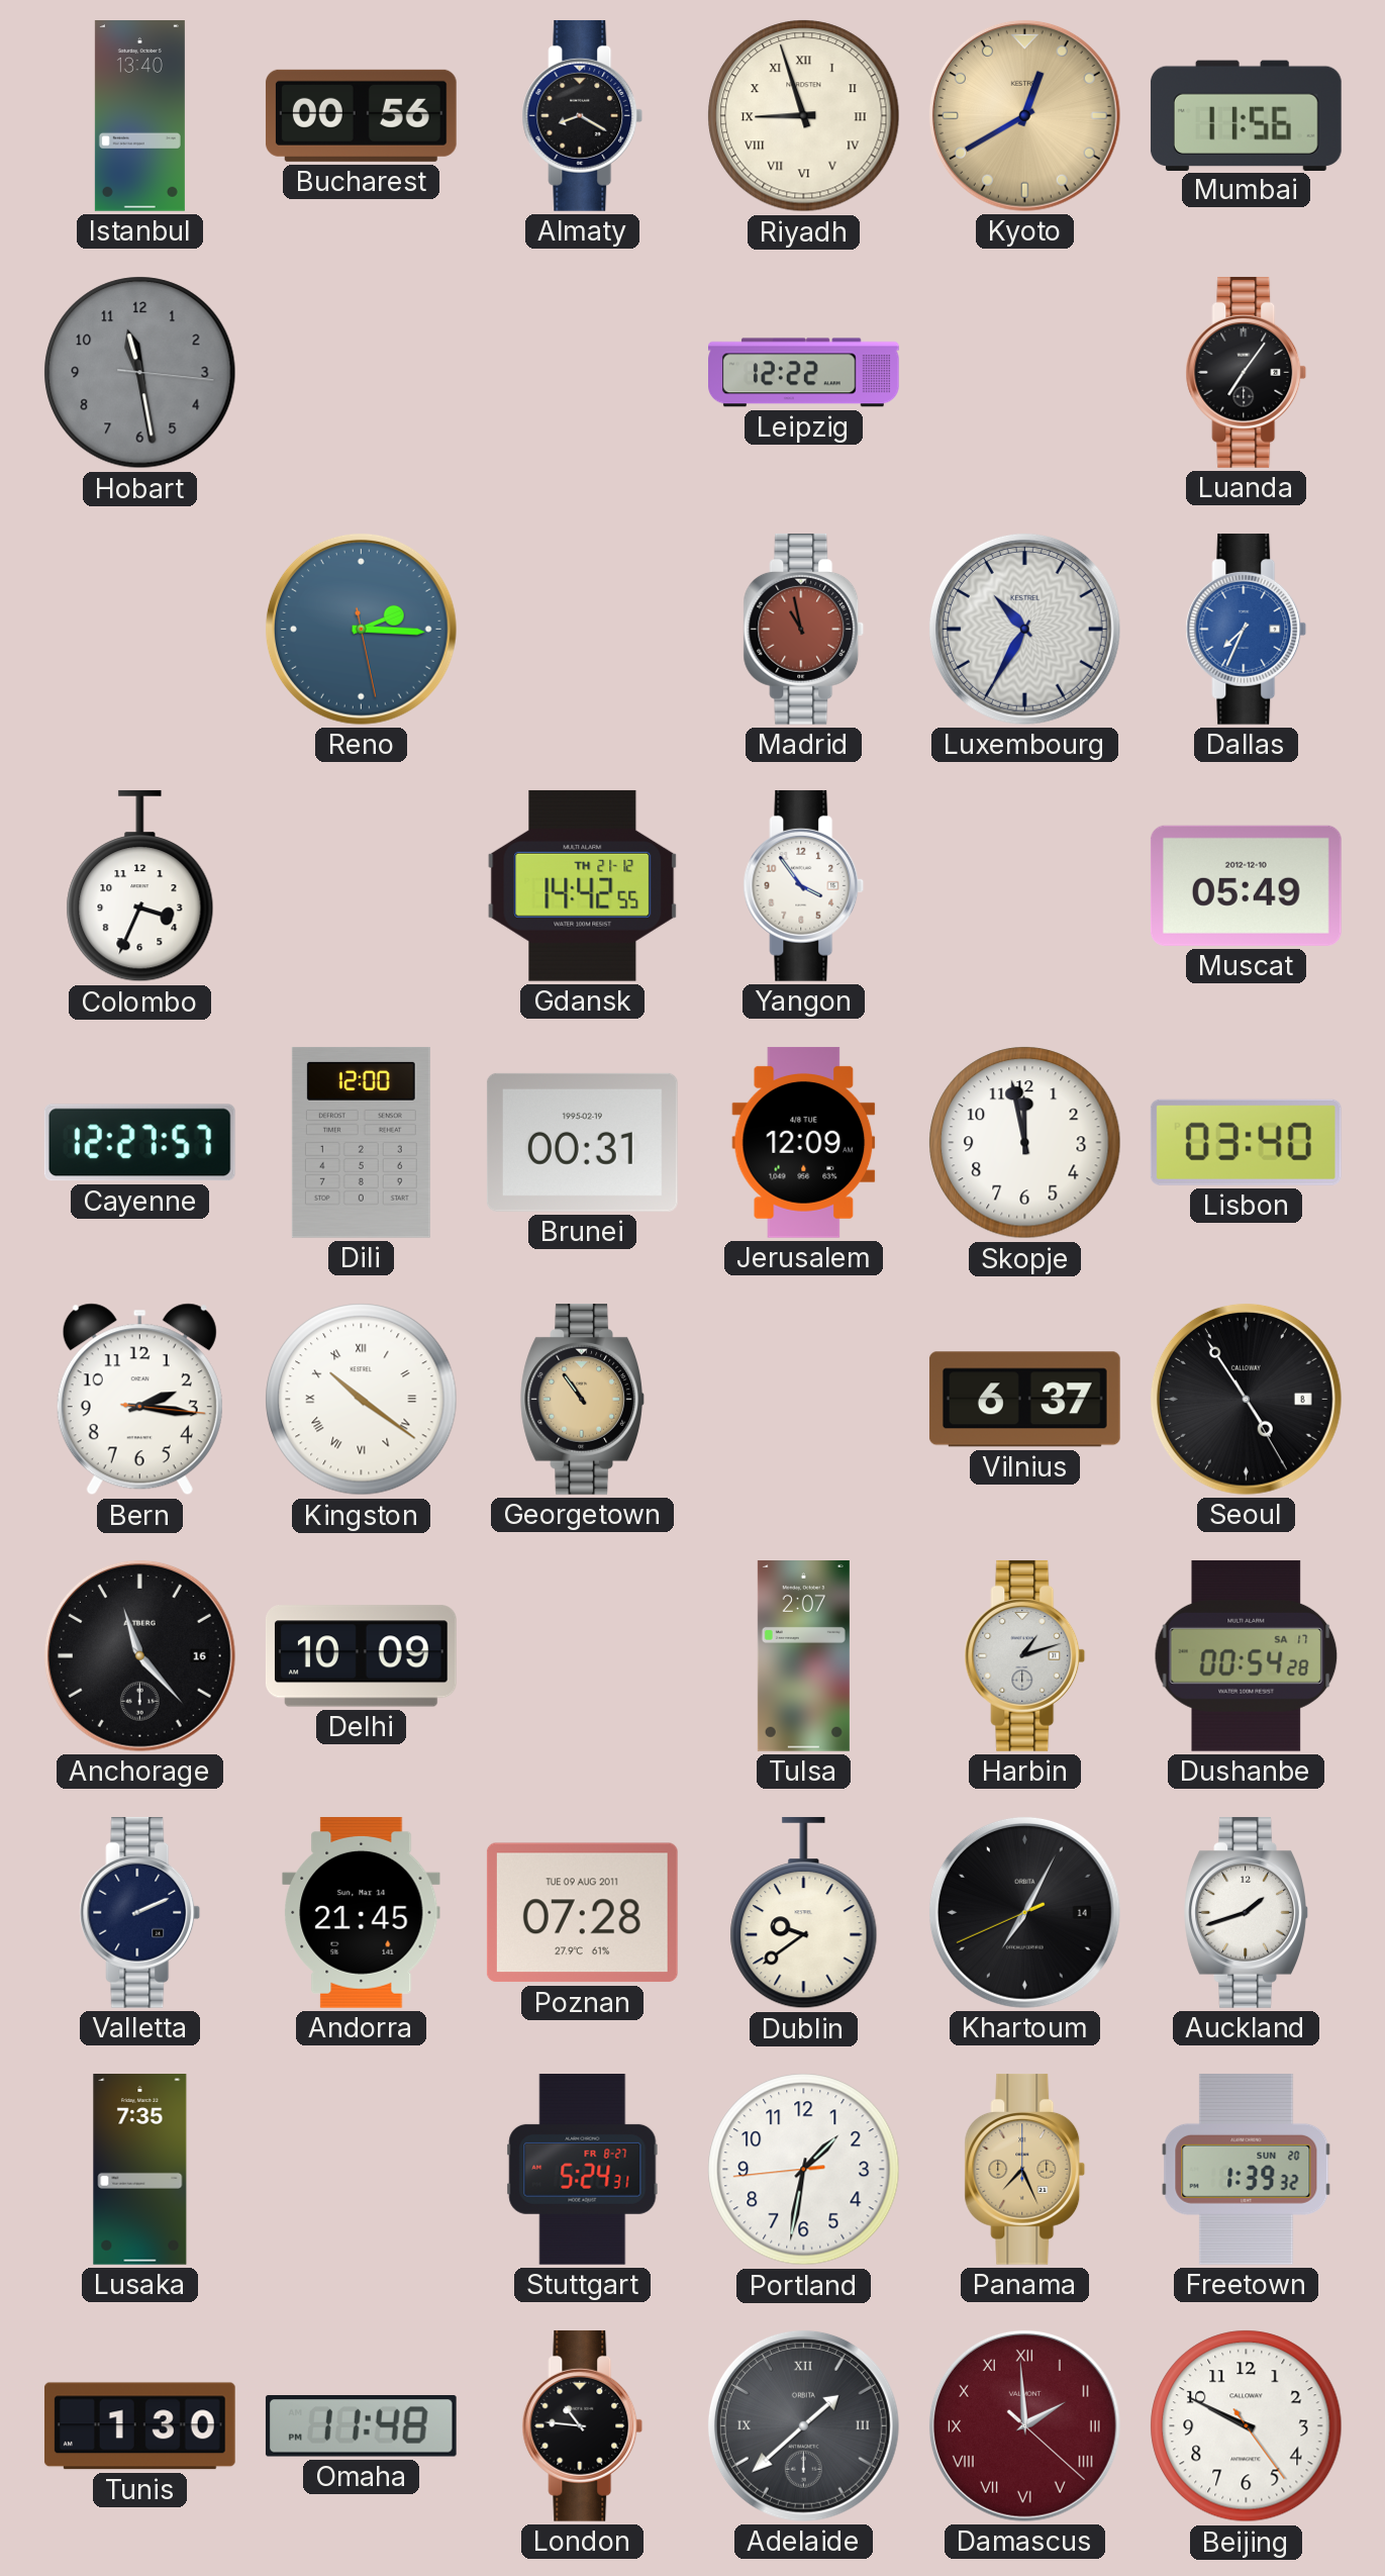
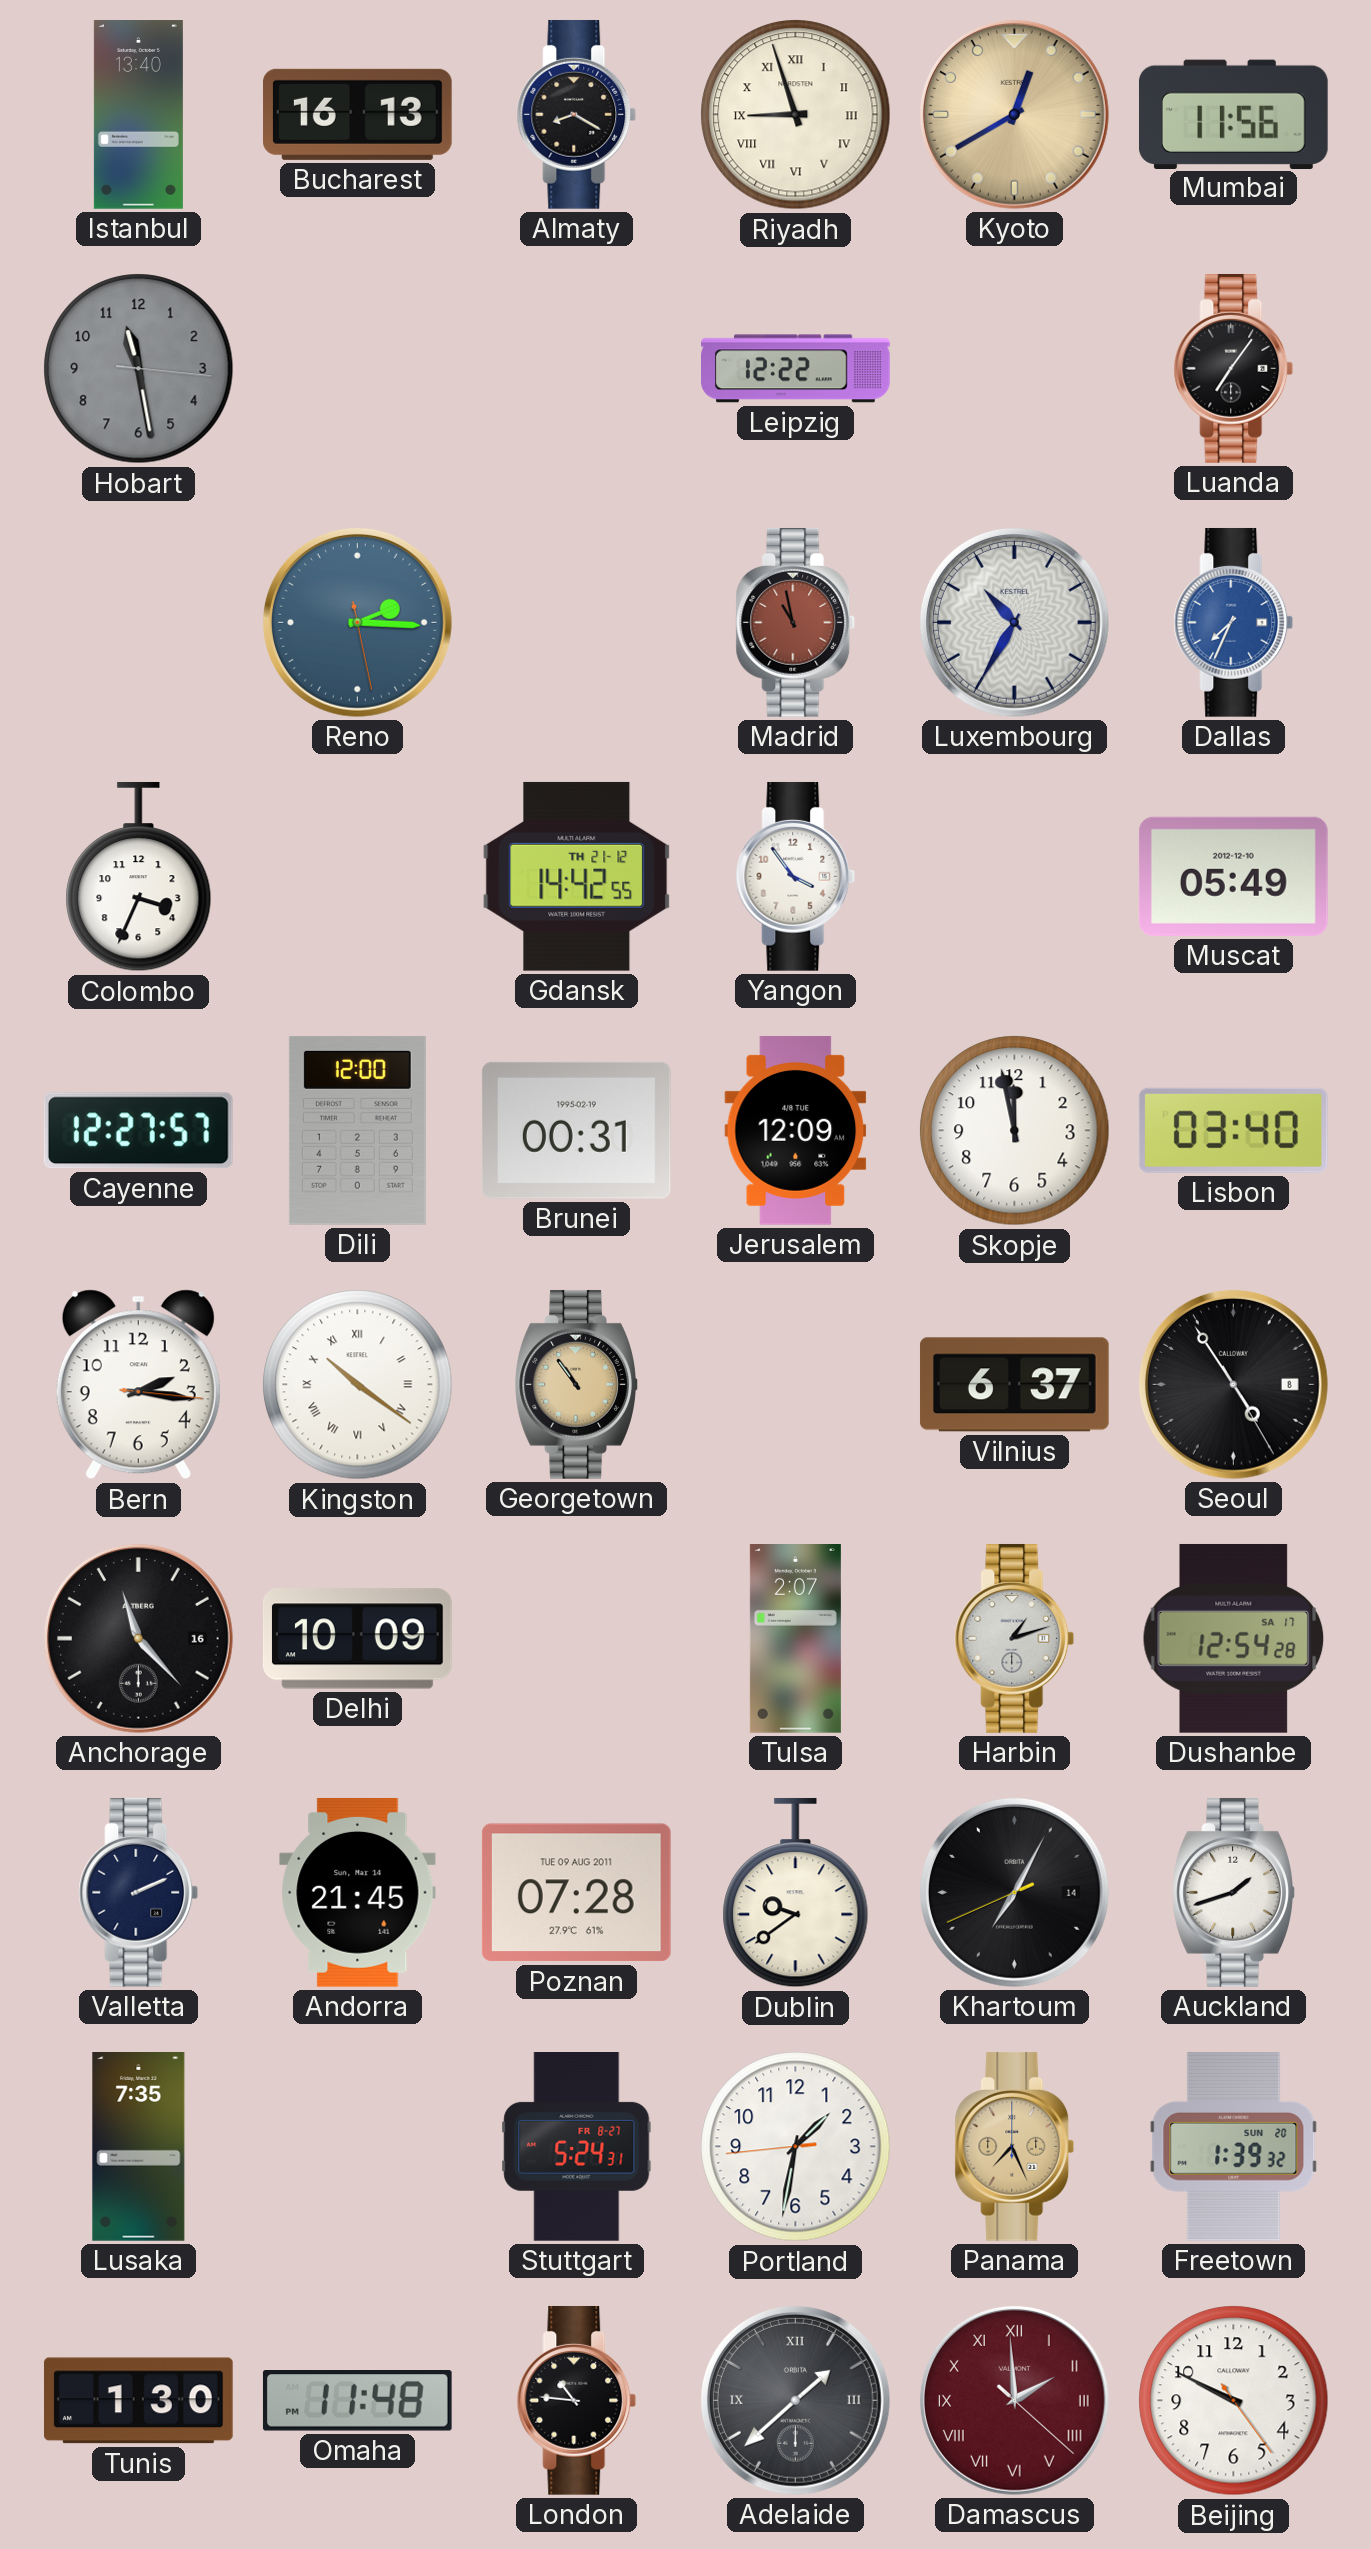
Bucharest: 00:56 -> 16:13
Dushanbe: 00:54 -> 12:54
